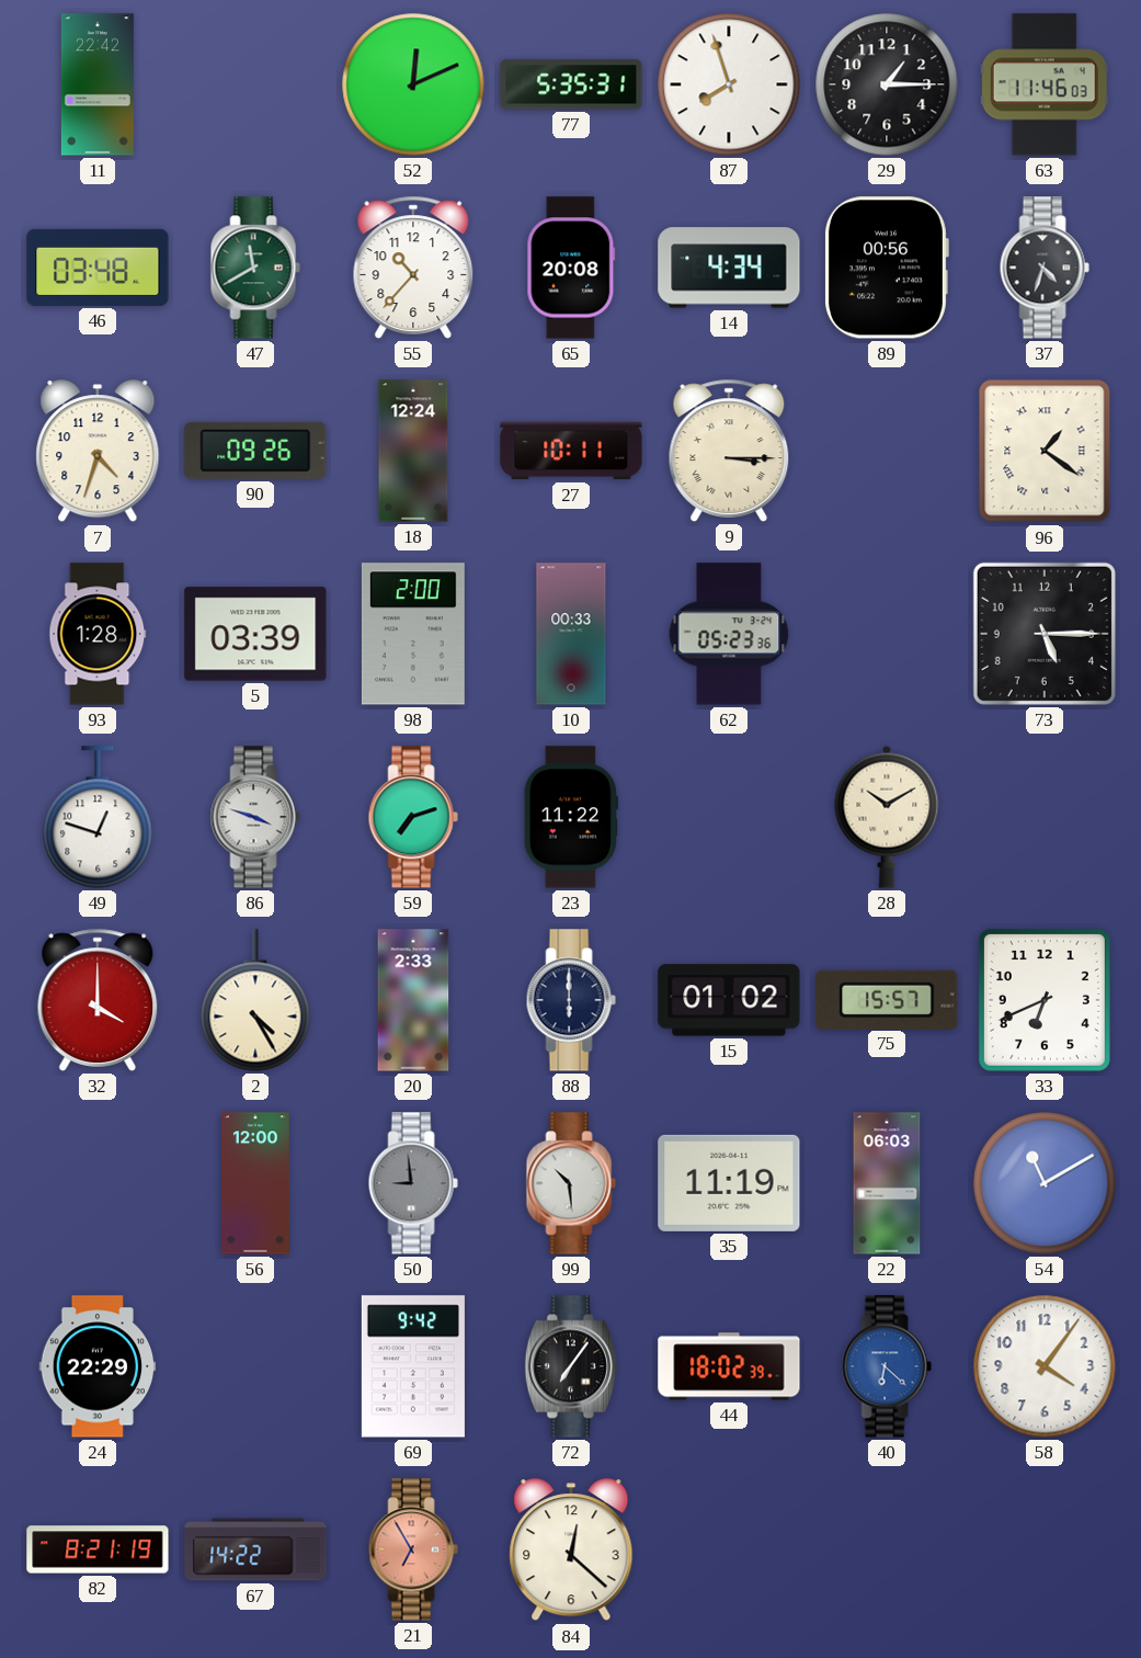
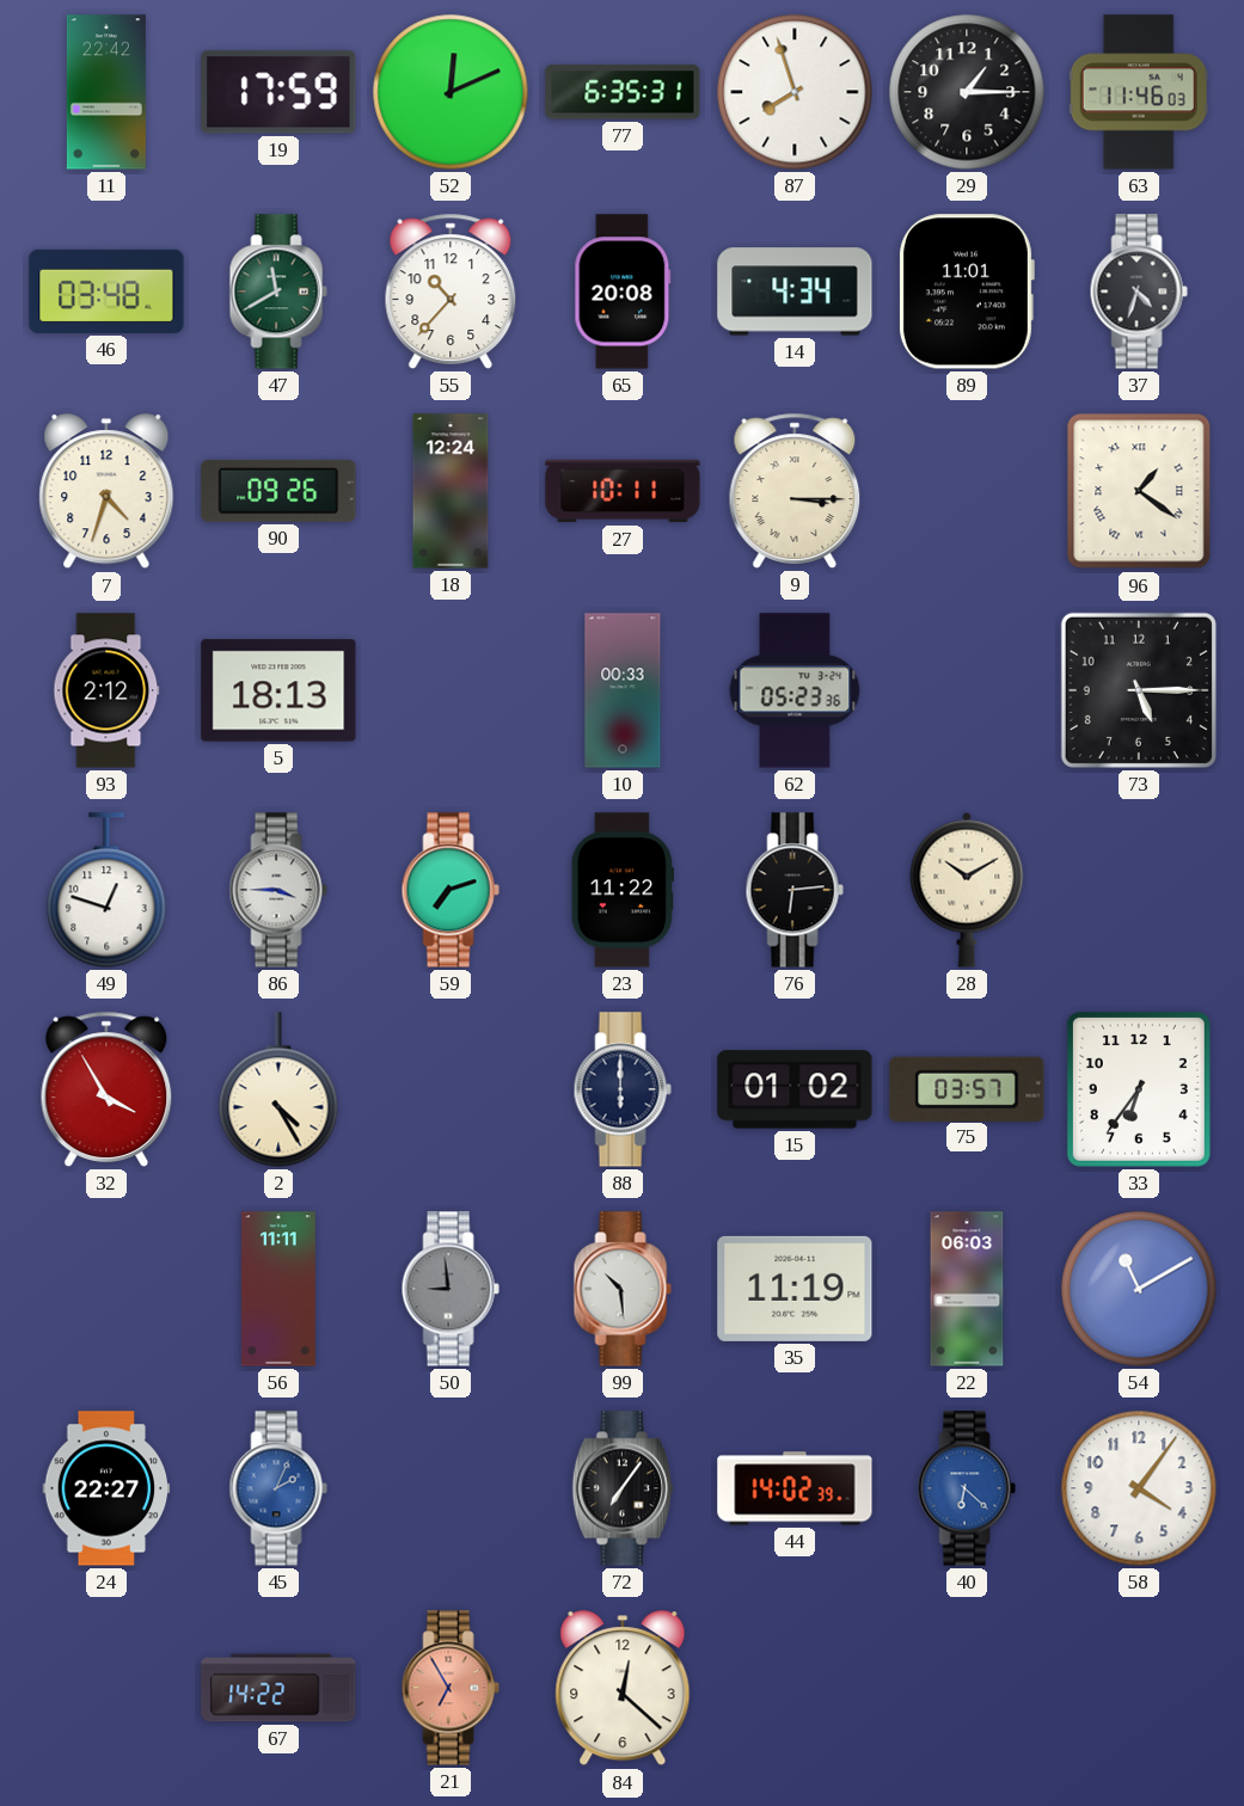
19: none -> 17:59
77: 5:35 -> 6:35
89: 00:56 -> 11:01
93: 1:28 -> 2:12
5: 03:39 -> 18:13
98: 2:00 -> none
86: 3:48 -> 3:45
76: none -> 6:14
32: 4:00 -> 3:55
20: 2:33 -> none
75: 15:57 -> 03:57
33: 6:41 -> 6:36
56: 12:00 -> 11:11
24: 22:29 -> 22:27
45: none -> 2:04
69: 9:42 -> none
44: 18:02 -> 14:02
82: 8:21 -> none
